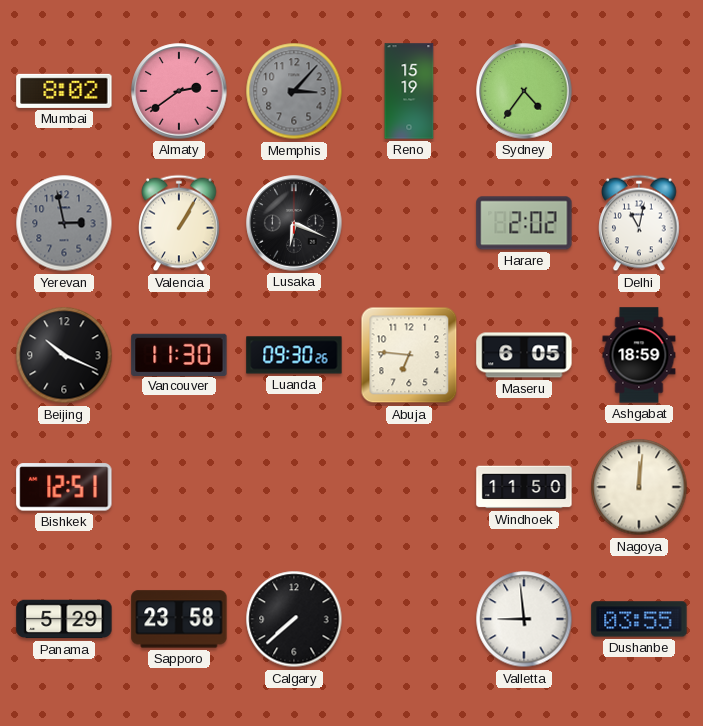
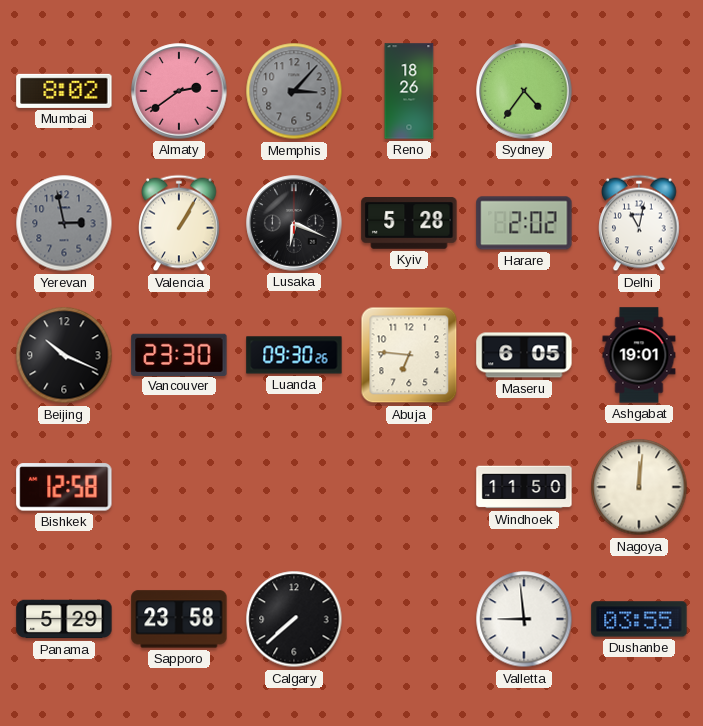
Reno: 15:19 -> 18:26
Kyiv: none -> 5:28
Vancouver: 11:30 -> 23:30
Ashgabat: 18:59 -> 19:01
Bishkek: 12:51 -> 12:58
